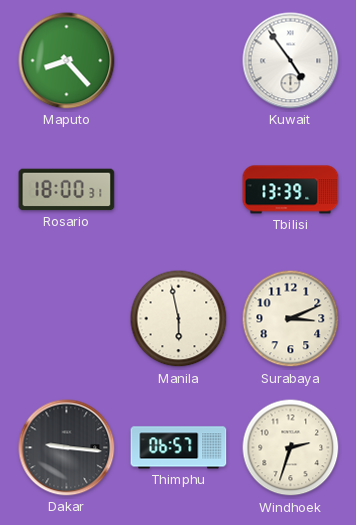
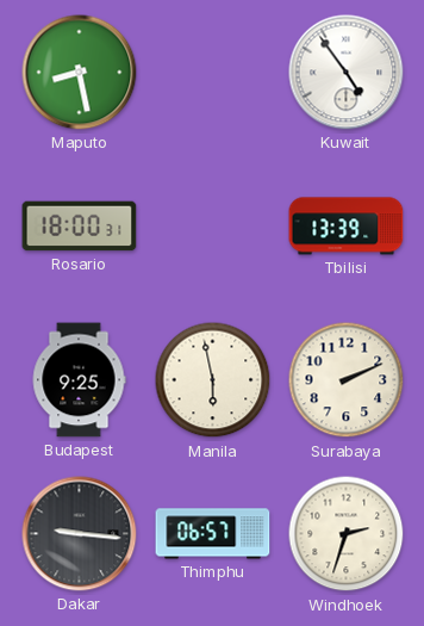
Maputo: 8:23 -> 8:28
Budapest: none -> 9:25
Surabaya: 3:11 -> 2:11
